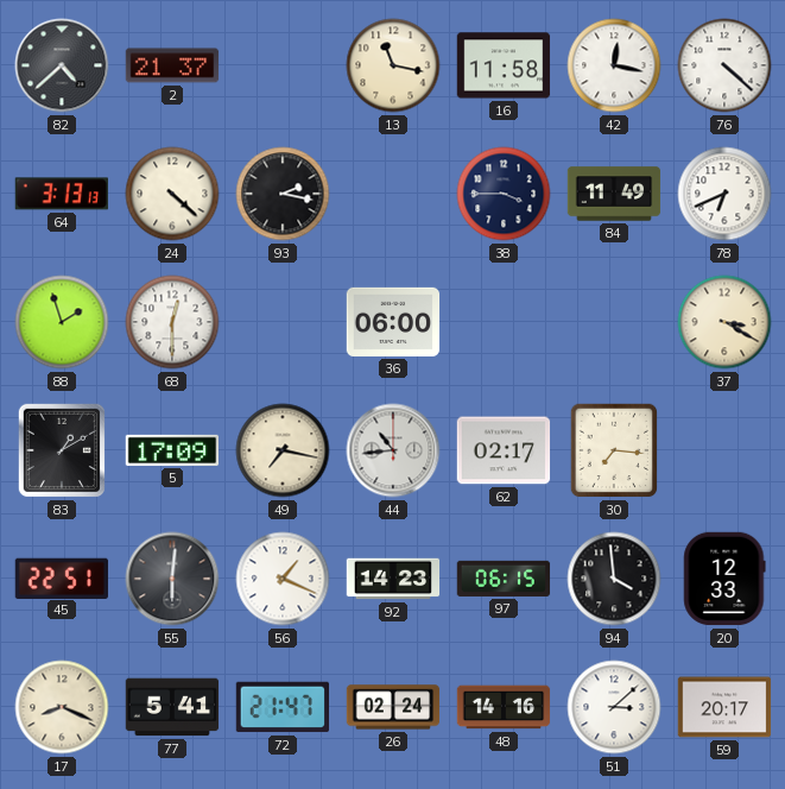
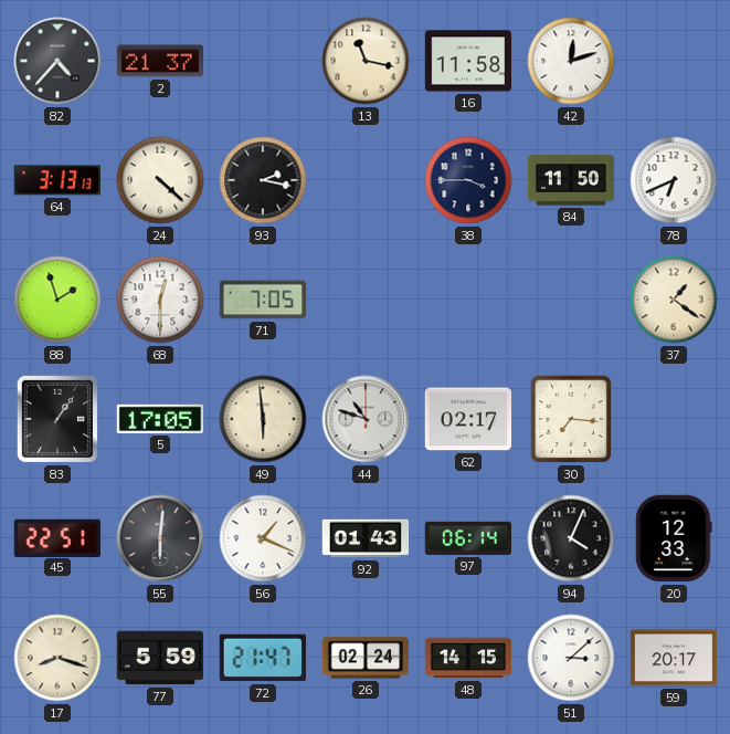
82: 4:38 -> 4:37
42: 12:17 -> 12:12
76: 4:22 -> none
84: 11:49 -> 11:50
71: none -> 7:05
36: 06:00 -> none
37: 3:20 -> 1:21
83: 1:10 -> 1:06
5: 17:09 -> 17:05
49: 7:17 -> 5:59
44: 10:44 -> 10:48
92: 14:23 -> 01:43
97: 06:15 -> 06:14
94: 3:59 -> 4:04
17: 8:19 -> 8:18
77: 5:41 -> 5:59
48: 14:16 -> 14:15
